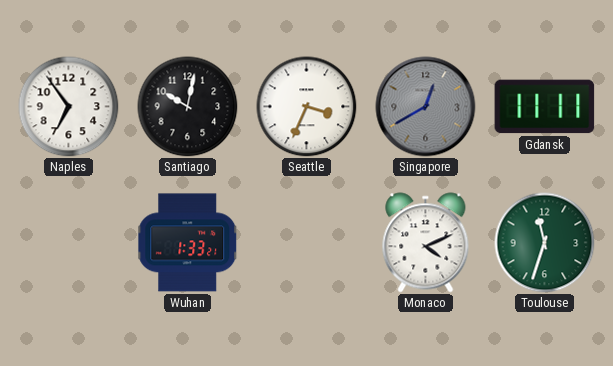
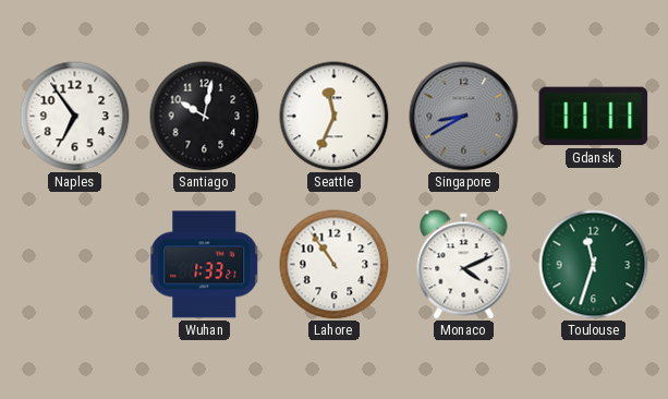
Seattle: 3:34 -> 11:34
Singapore: 12:40 -> 8:40
Lahore: none -> 10:54
